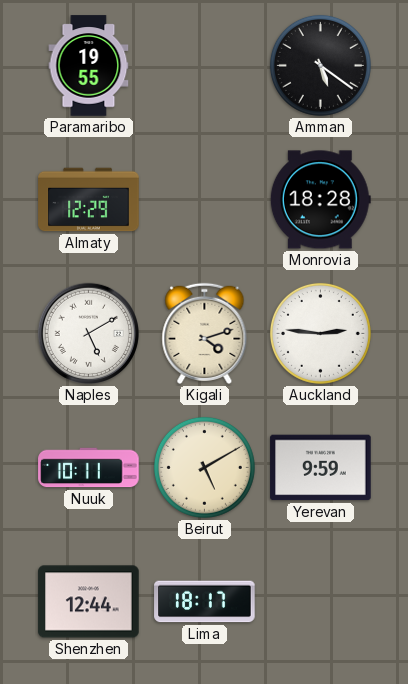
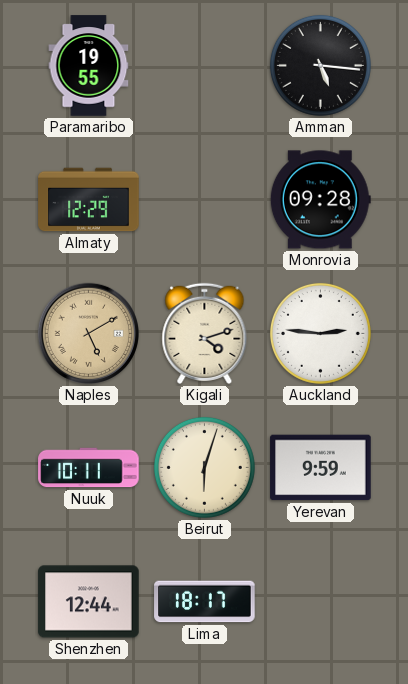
Amman: 5:21 -> 5:16
Monrovia: 18:28 -> 09:28
Naples dial: white -> champagne
Beirut: 5:10 -> 6:03
